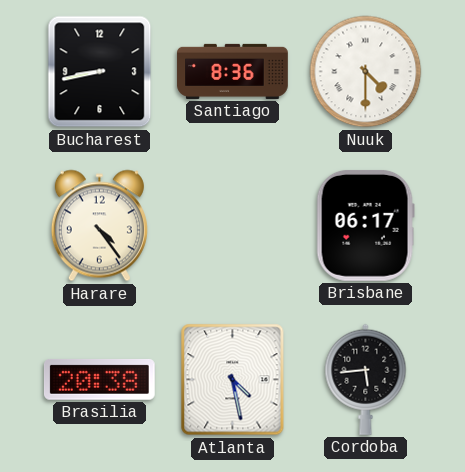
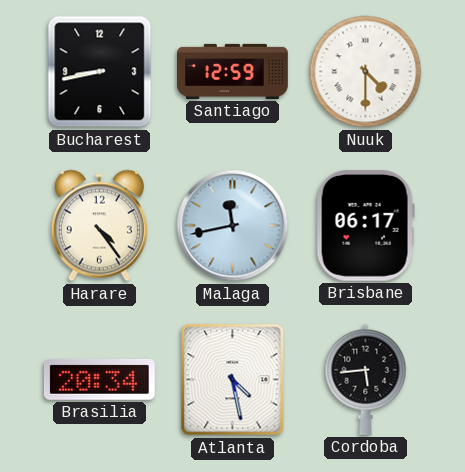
Santiago: 8:36 -> 12:59
Malaga: none -> 11:43
Brasilia: 20:38 -> 20:34
